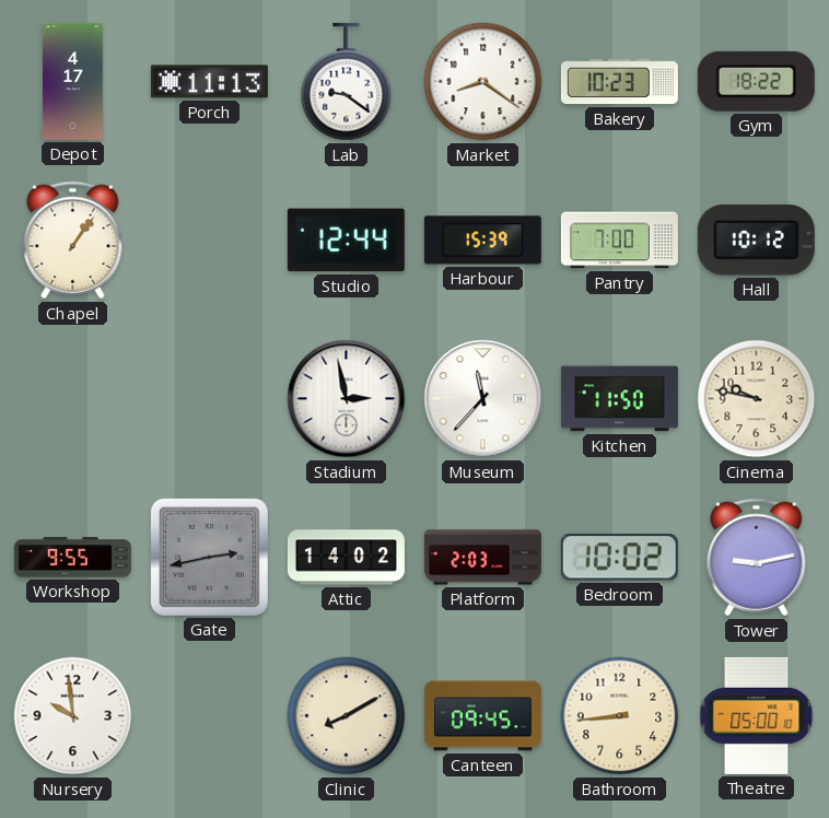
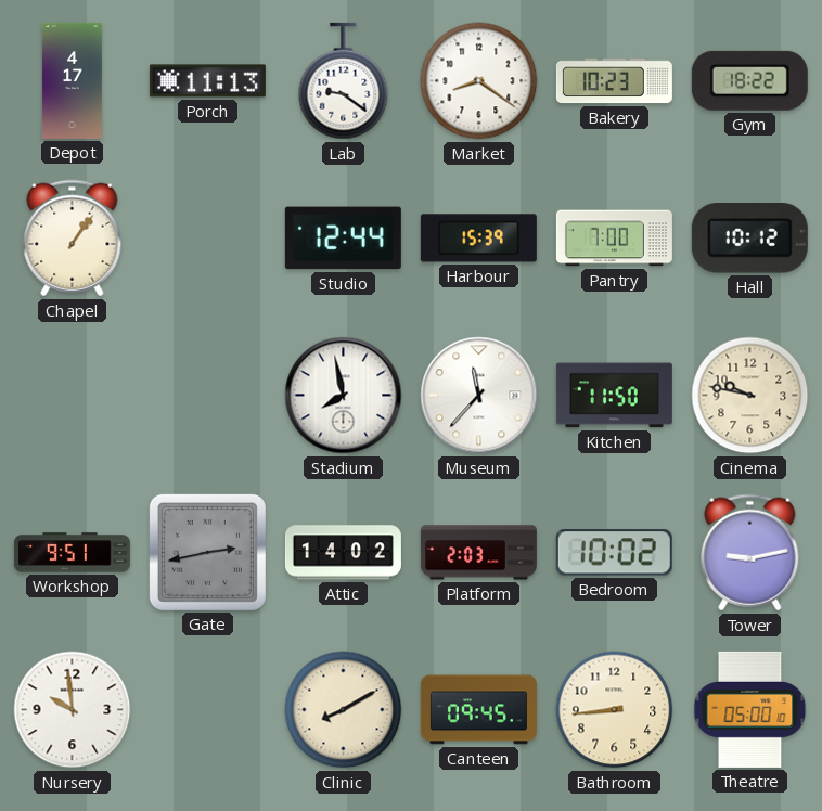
Stadium: 2:58 -> 7:58
Workshop: 9:55 -> 9:51
